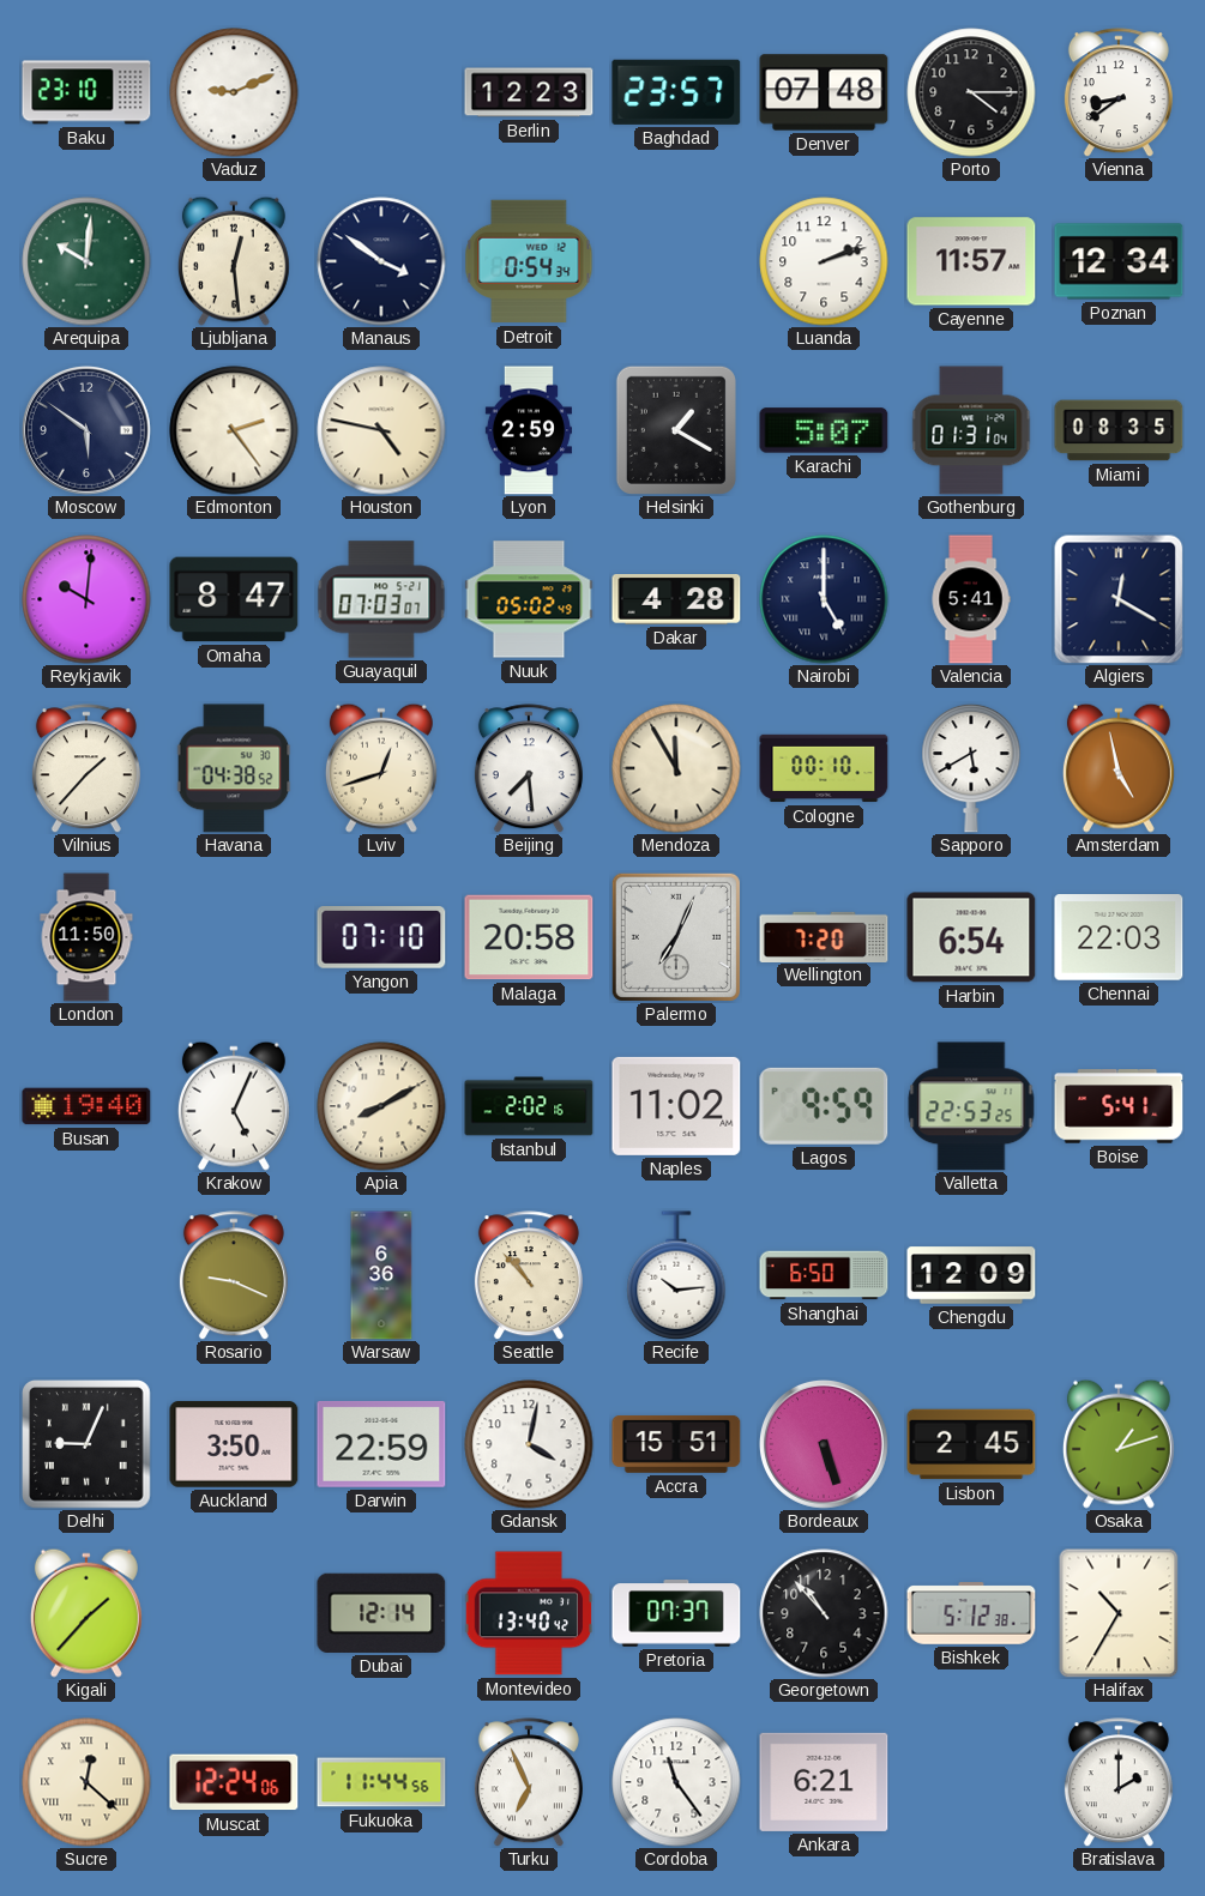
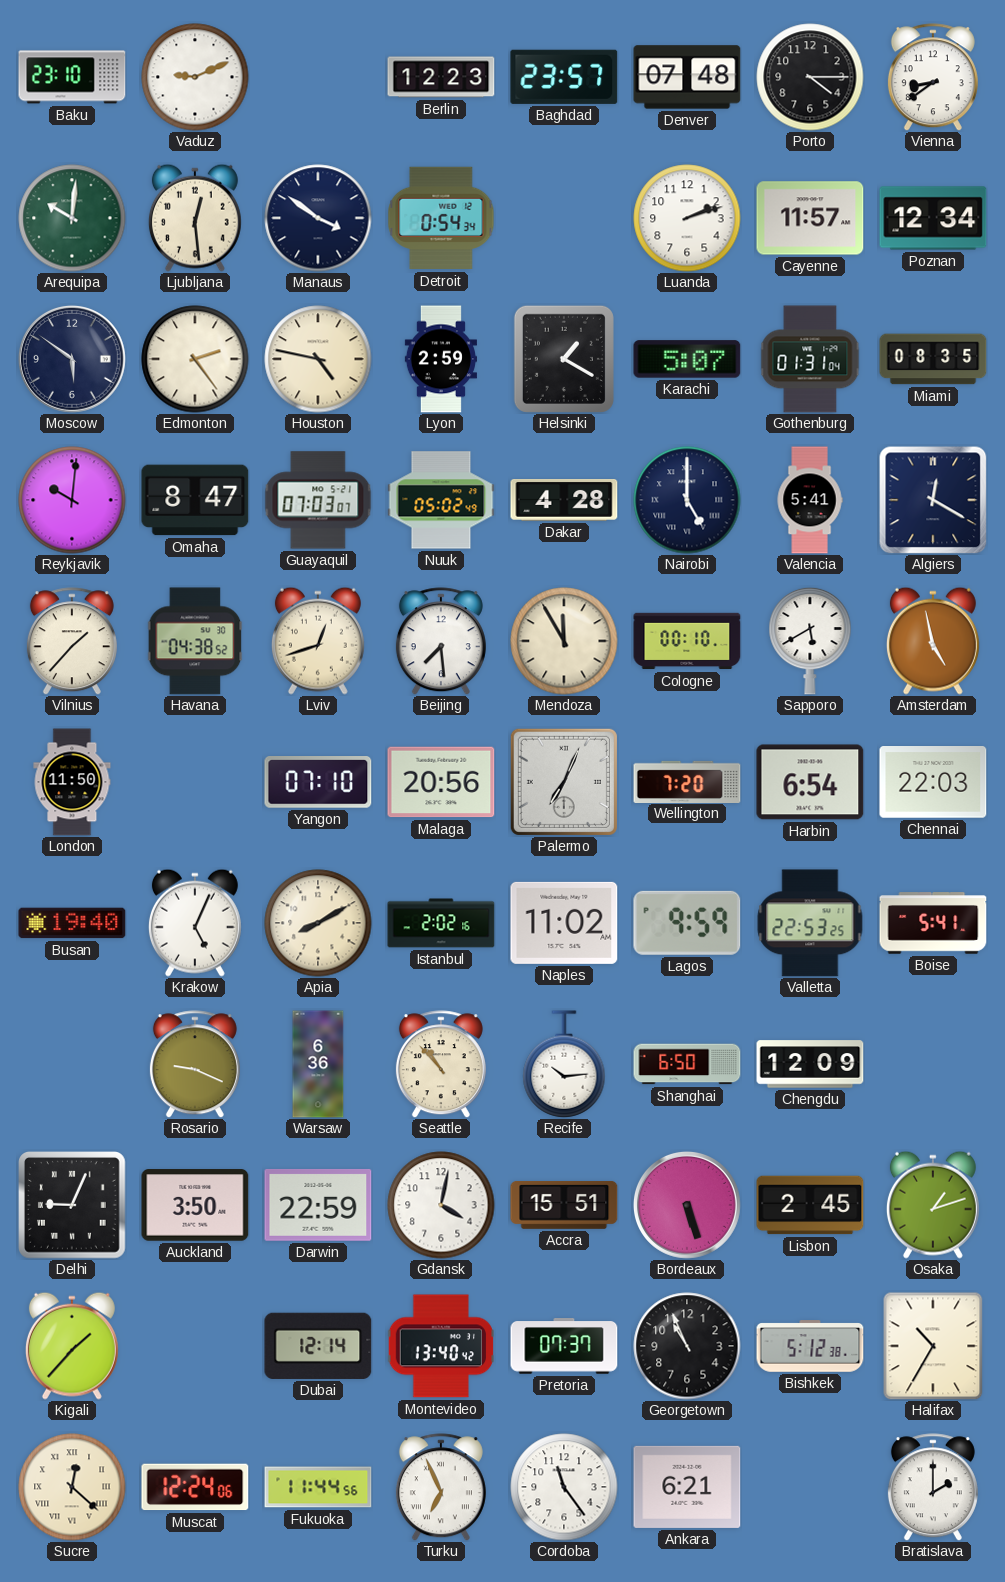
Malaga: 20:58 -> 20:56
Georgetown: 10:53 -> 10:56
